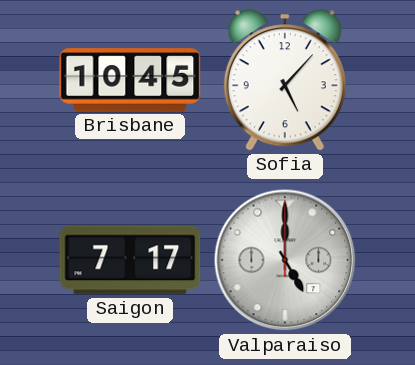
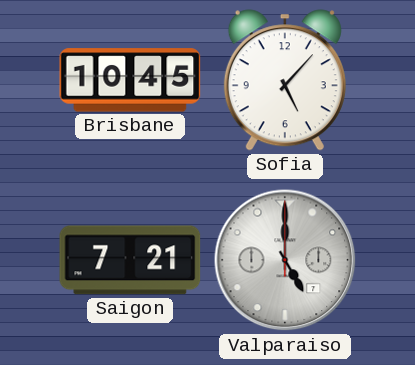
Saigon: 7:17 -> 7:21
